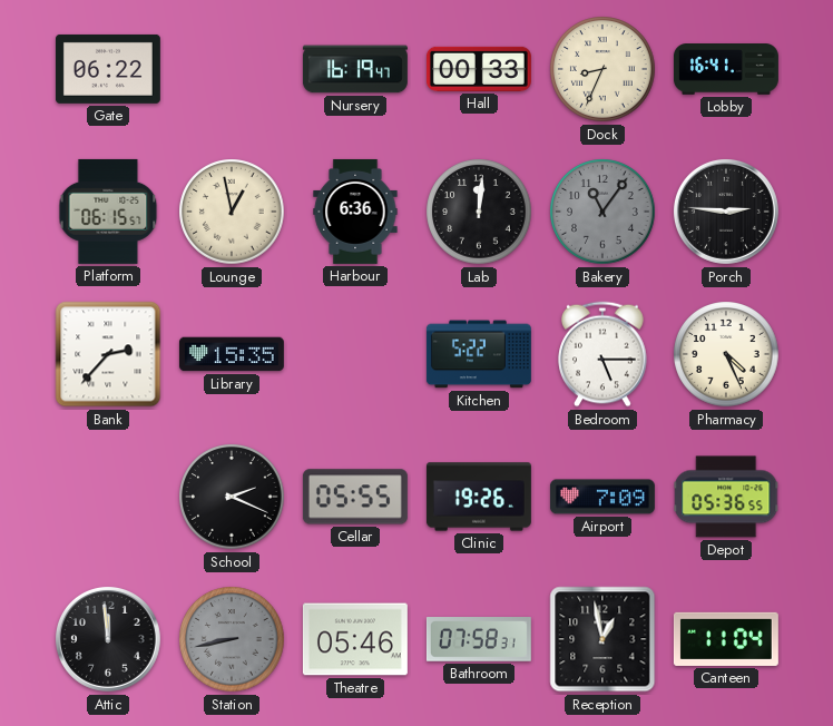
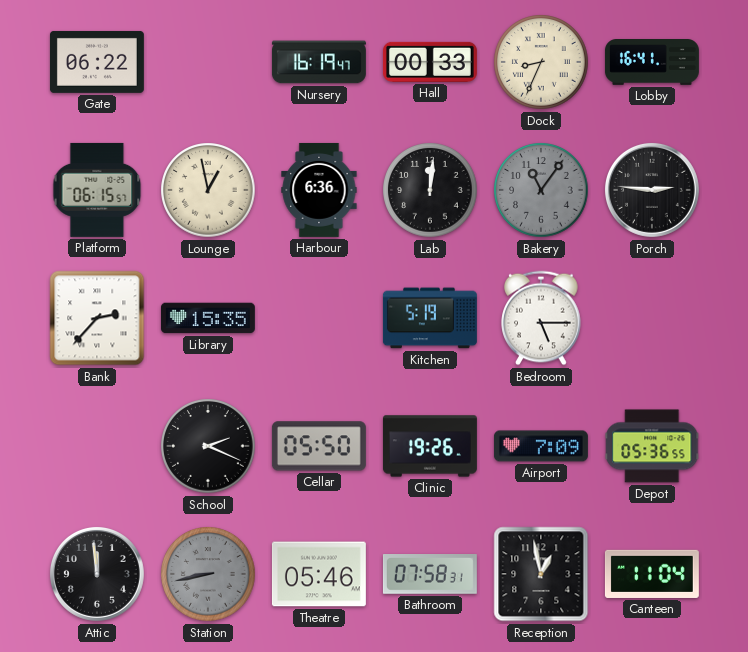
Kitchen: 5:22 -> 5:19
Pharmacy: 4:26 -> none
Cellar: 05:55 -> 05:50
